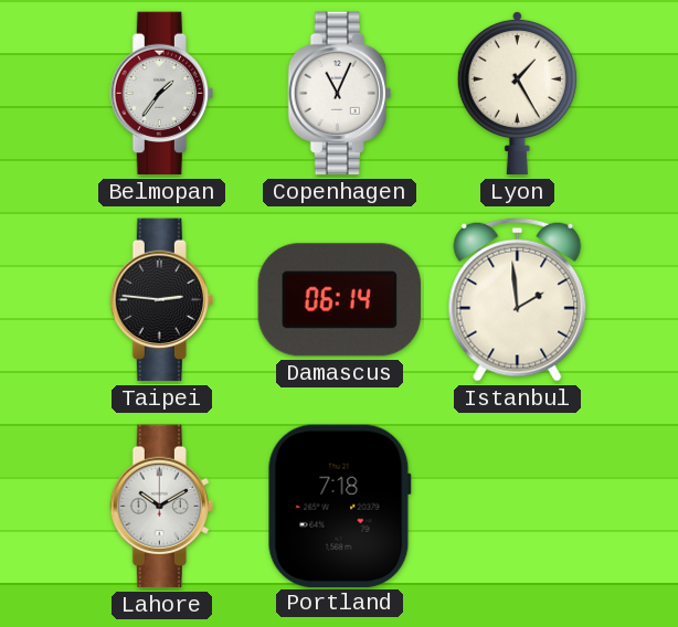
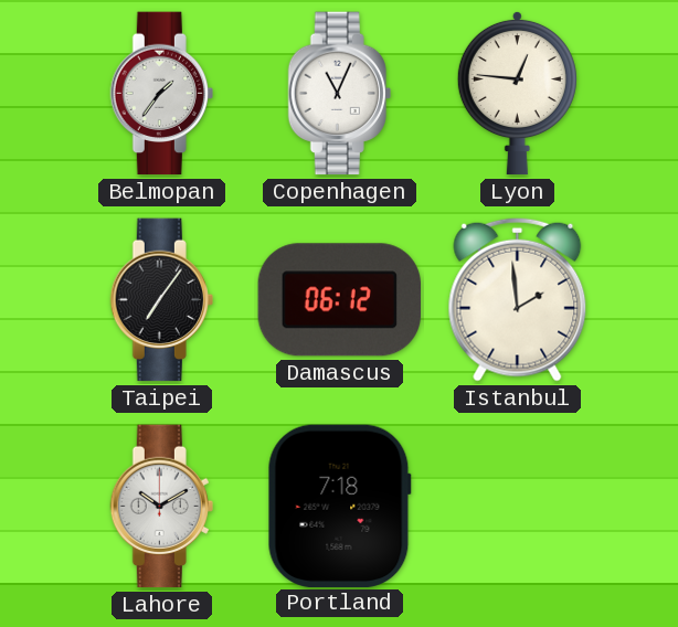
Lyon: 1:25 -> 12:46
Taipei: 2:46 -> 7:06
Damascus: 06:14 -> 06:12
